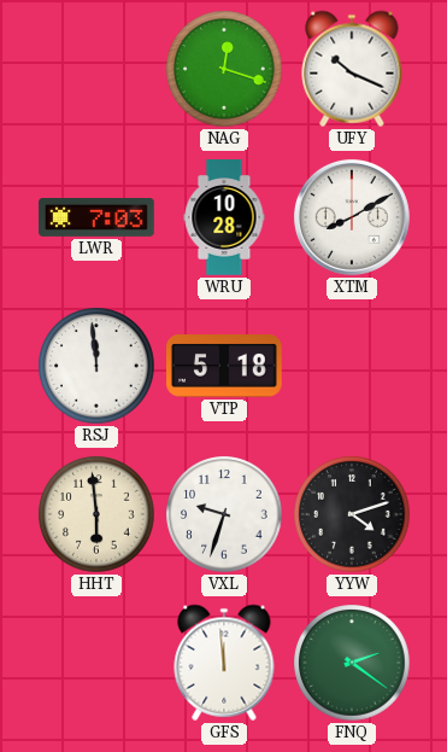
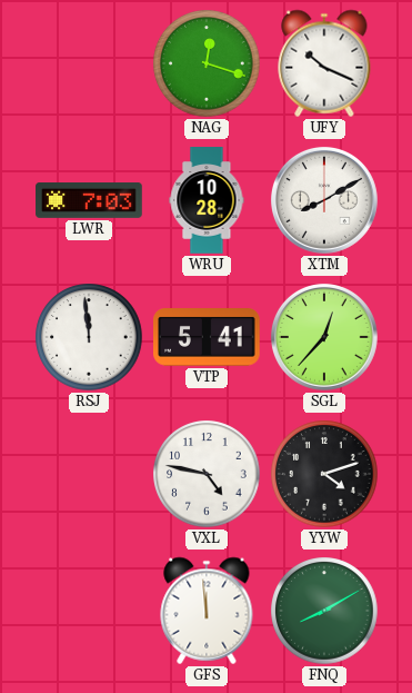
VTP: 5:18 -> 5:41
SGL: none -> 12:37
HHT: 5:59 -> none
VXL: 9:33 -> 4:47
FNQ: 2:21 -> 8:10
